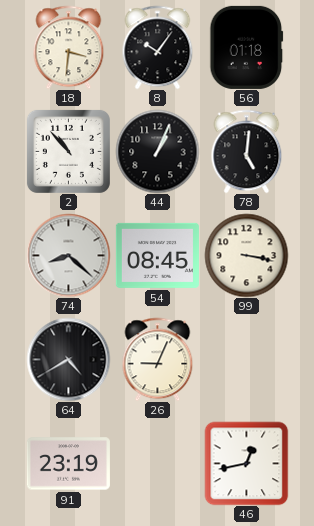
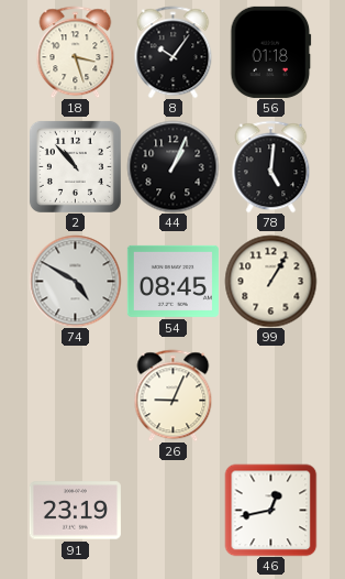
18: 3:31 -> 3:27
74: 8:22 -> 4:50
99: 3:17 -> 1:05
64: 4:40 -> none
